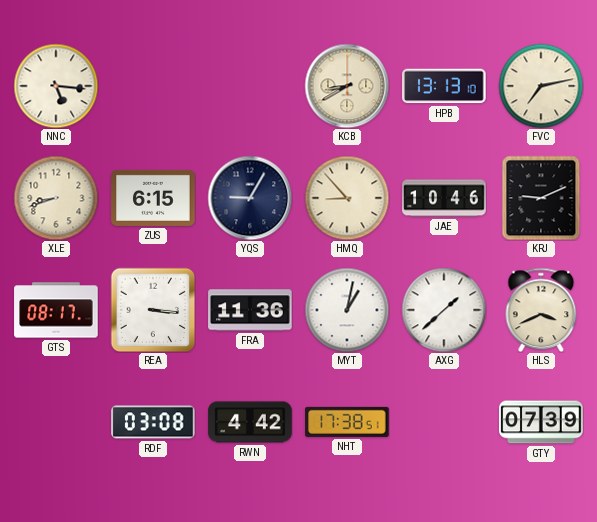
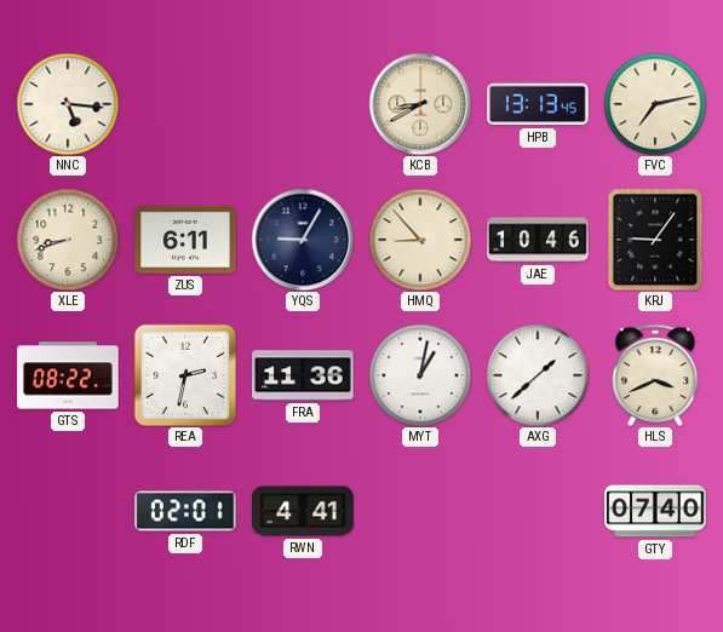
HPB: 13:13:10 -> 13:13:45
ZUS: 6:15 -> 6:11
KRJ: 9:11 -> 9:06
GTS: 08:17 -> 08:22
REA: 3:16 -> 2:32
RDF: 03:08 -> 02:01
RWN: 4:42 -> 4:41
NHT: 17:38 -> none
GTY: 07:39 -> 07:40
